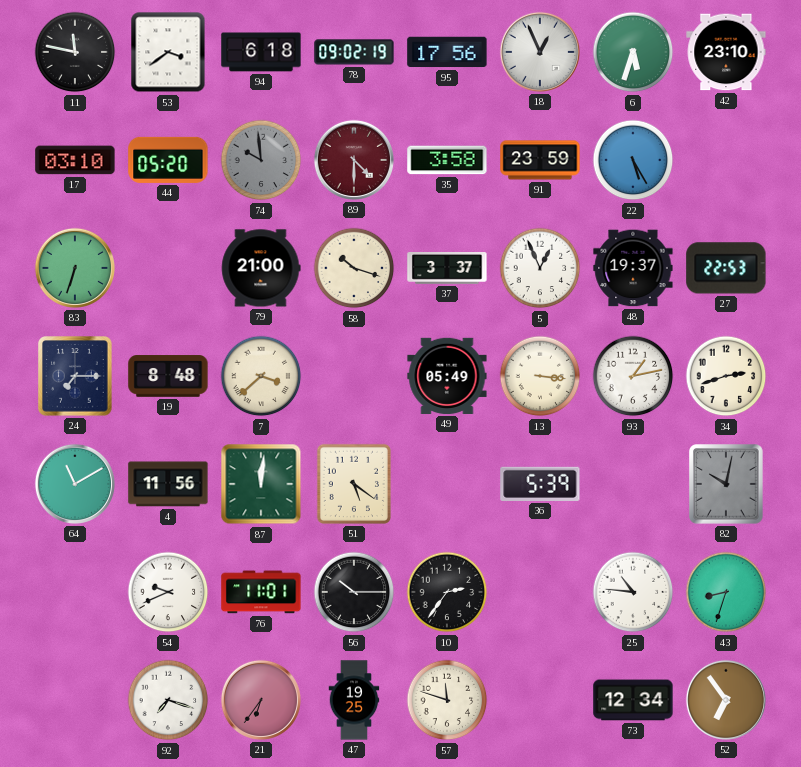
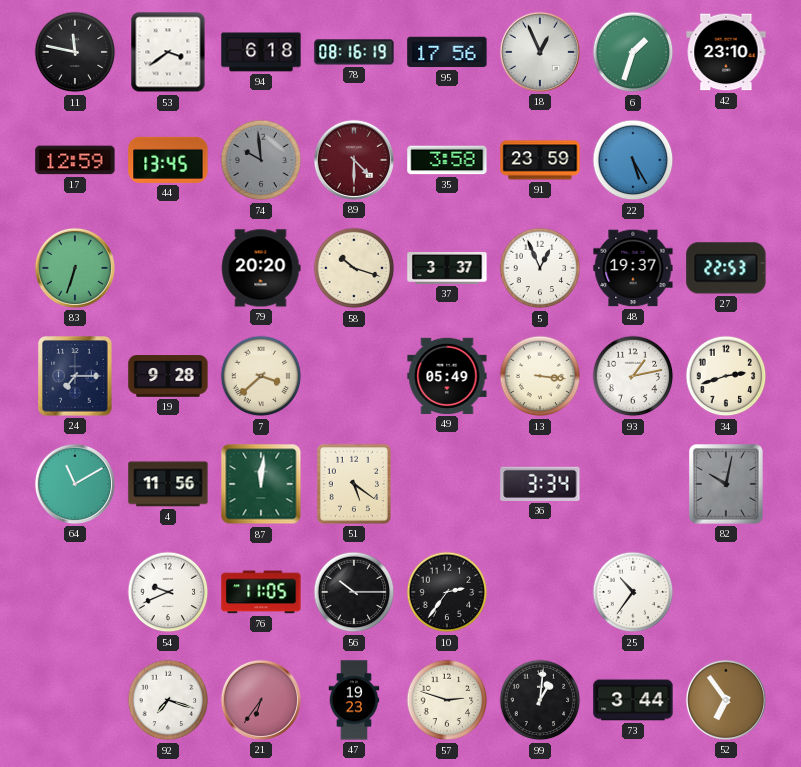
78: 09:02 -> 08:16
6: 5:33 -> 1:33
17: 03:10 -> 12:59
44: 05:20 -> 13:45
79: 21:00 -> 20:20
19: 8:48 -> 9:28
36: 5:39 -> 3:34
76: 11:01 -> 11:05
25: 10:46 -> 10:36
43: 8:33 -> none
47: 19:25 -> 19:23
57: 11:48 -> 2:48
99: none -> 1:01
73: 12:34 -> 3:44
